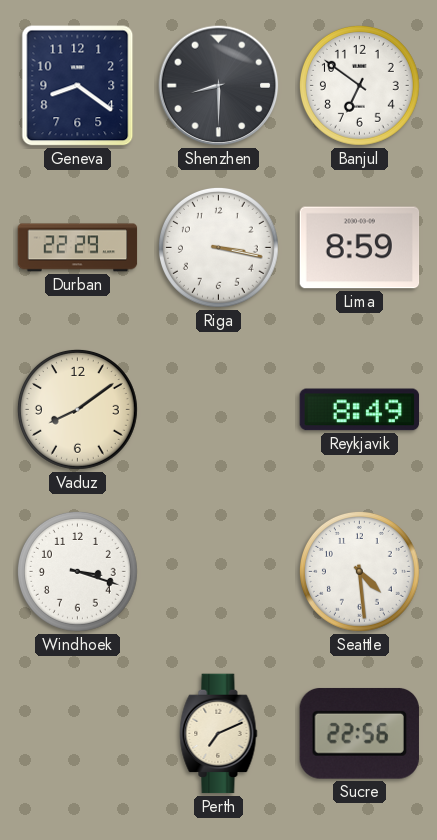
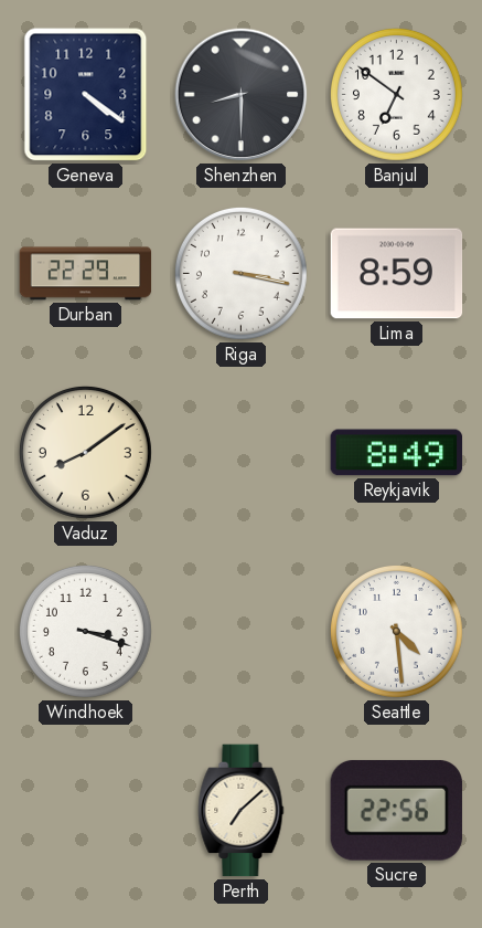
Geneva: 8:21 -> 4:21
Perth: 7:11 -> 7:08
